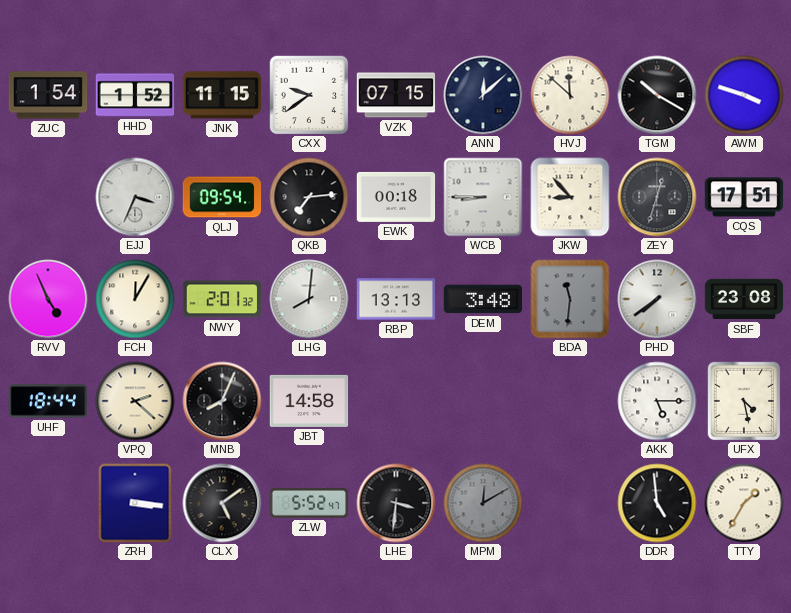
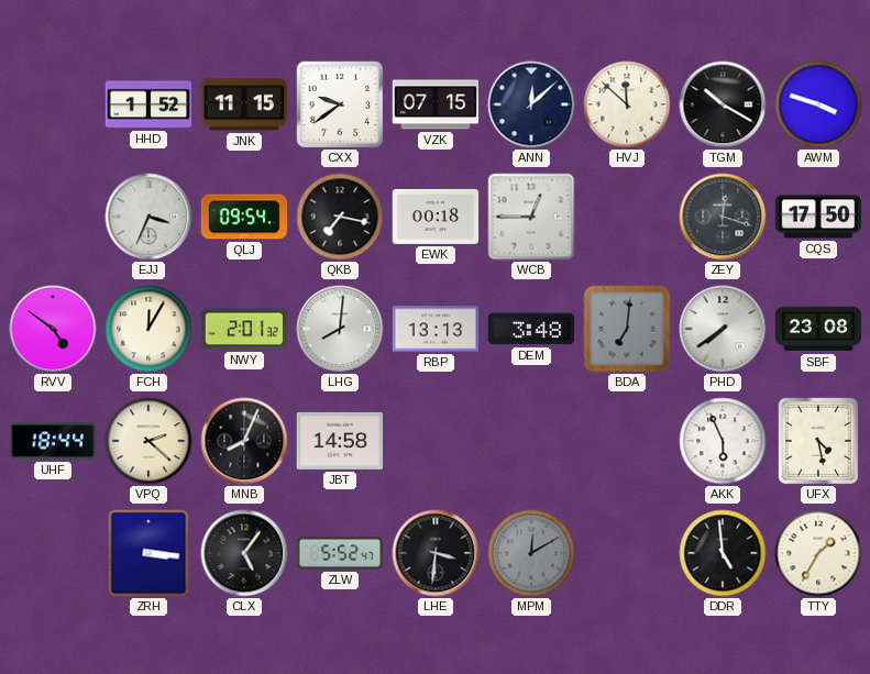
ZUC: 1:54 -> none
QKB: 7:14 -> 7:17
WCB: 8:45 -> 12:45
JKW: 8:53 -> none
ZEY: 12:33 -> 12:18
CQS: 17:51 -> 17:50
RVV: 4:56 -> 4:51
BDA: 11:31 -> 7:01
AKK: 5:15 -> 5:56
CLX: 5:09 -> 5:06
